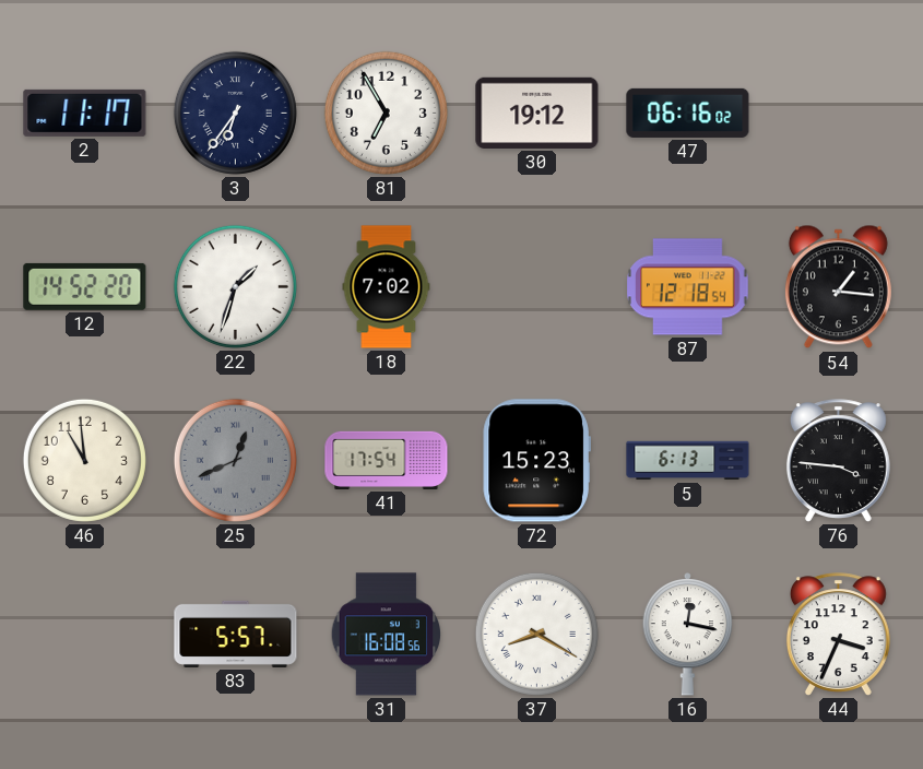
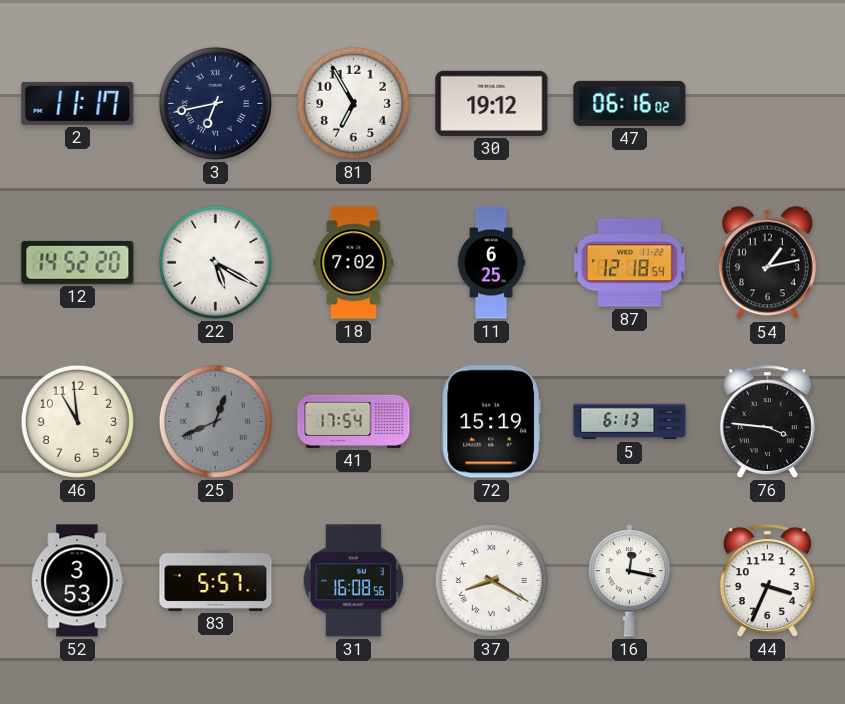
3: 6:36 -> 6:43
22: 1:33 -> 5:20
11: none -> 6:25
54: 1:16 -> 1:13
72: 15:23 -> 15:19
52: none -> 3:53
